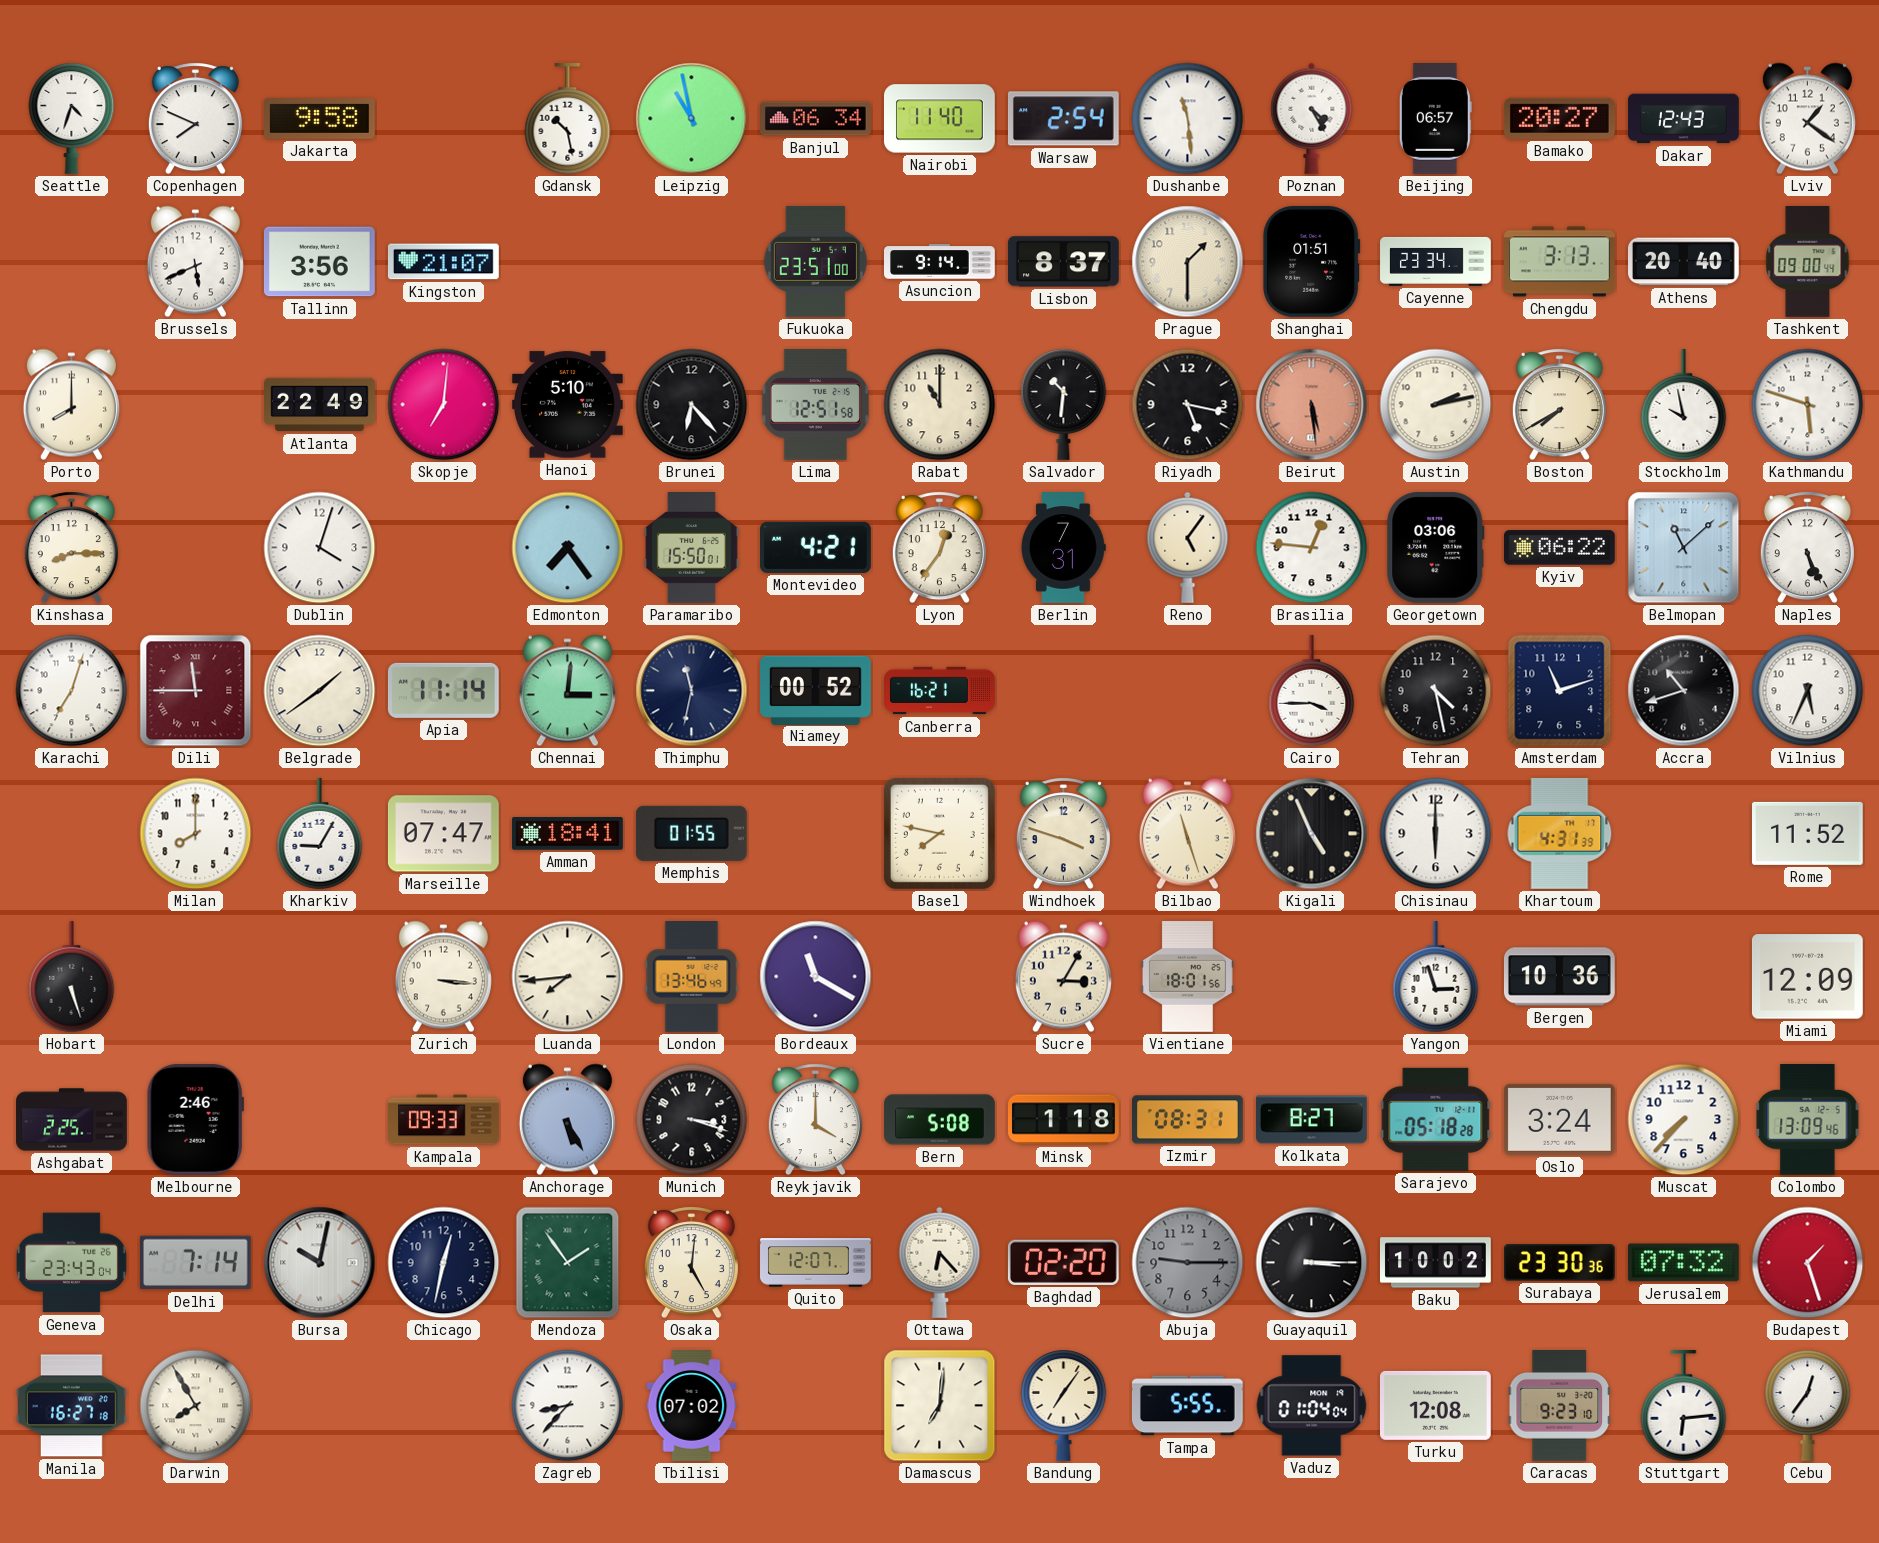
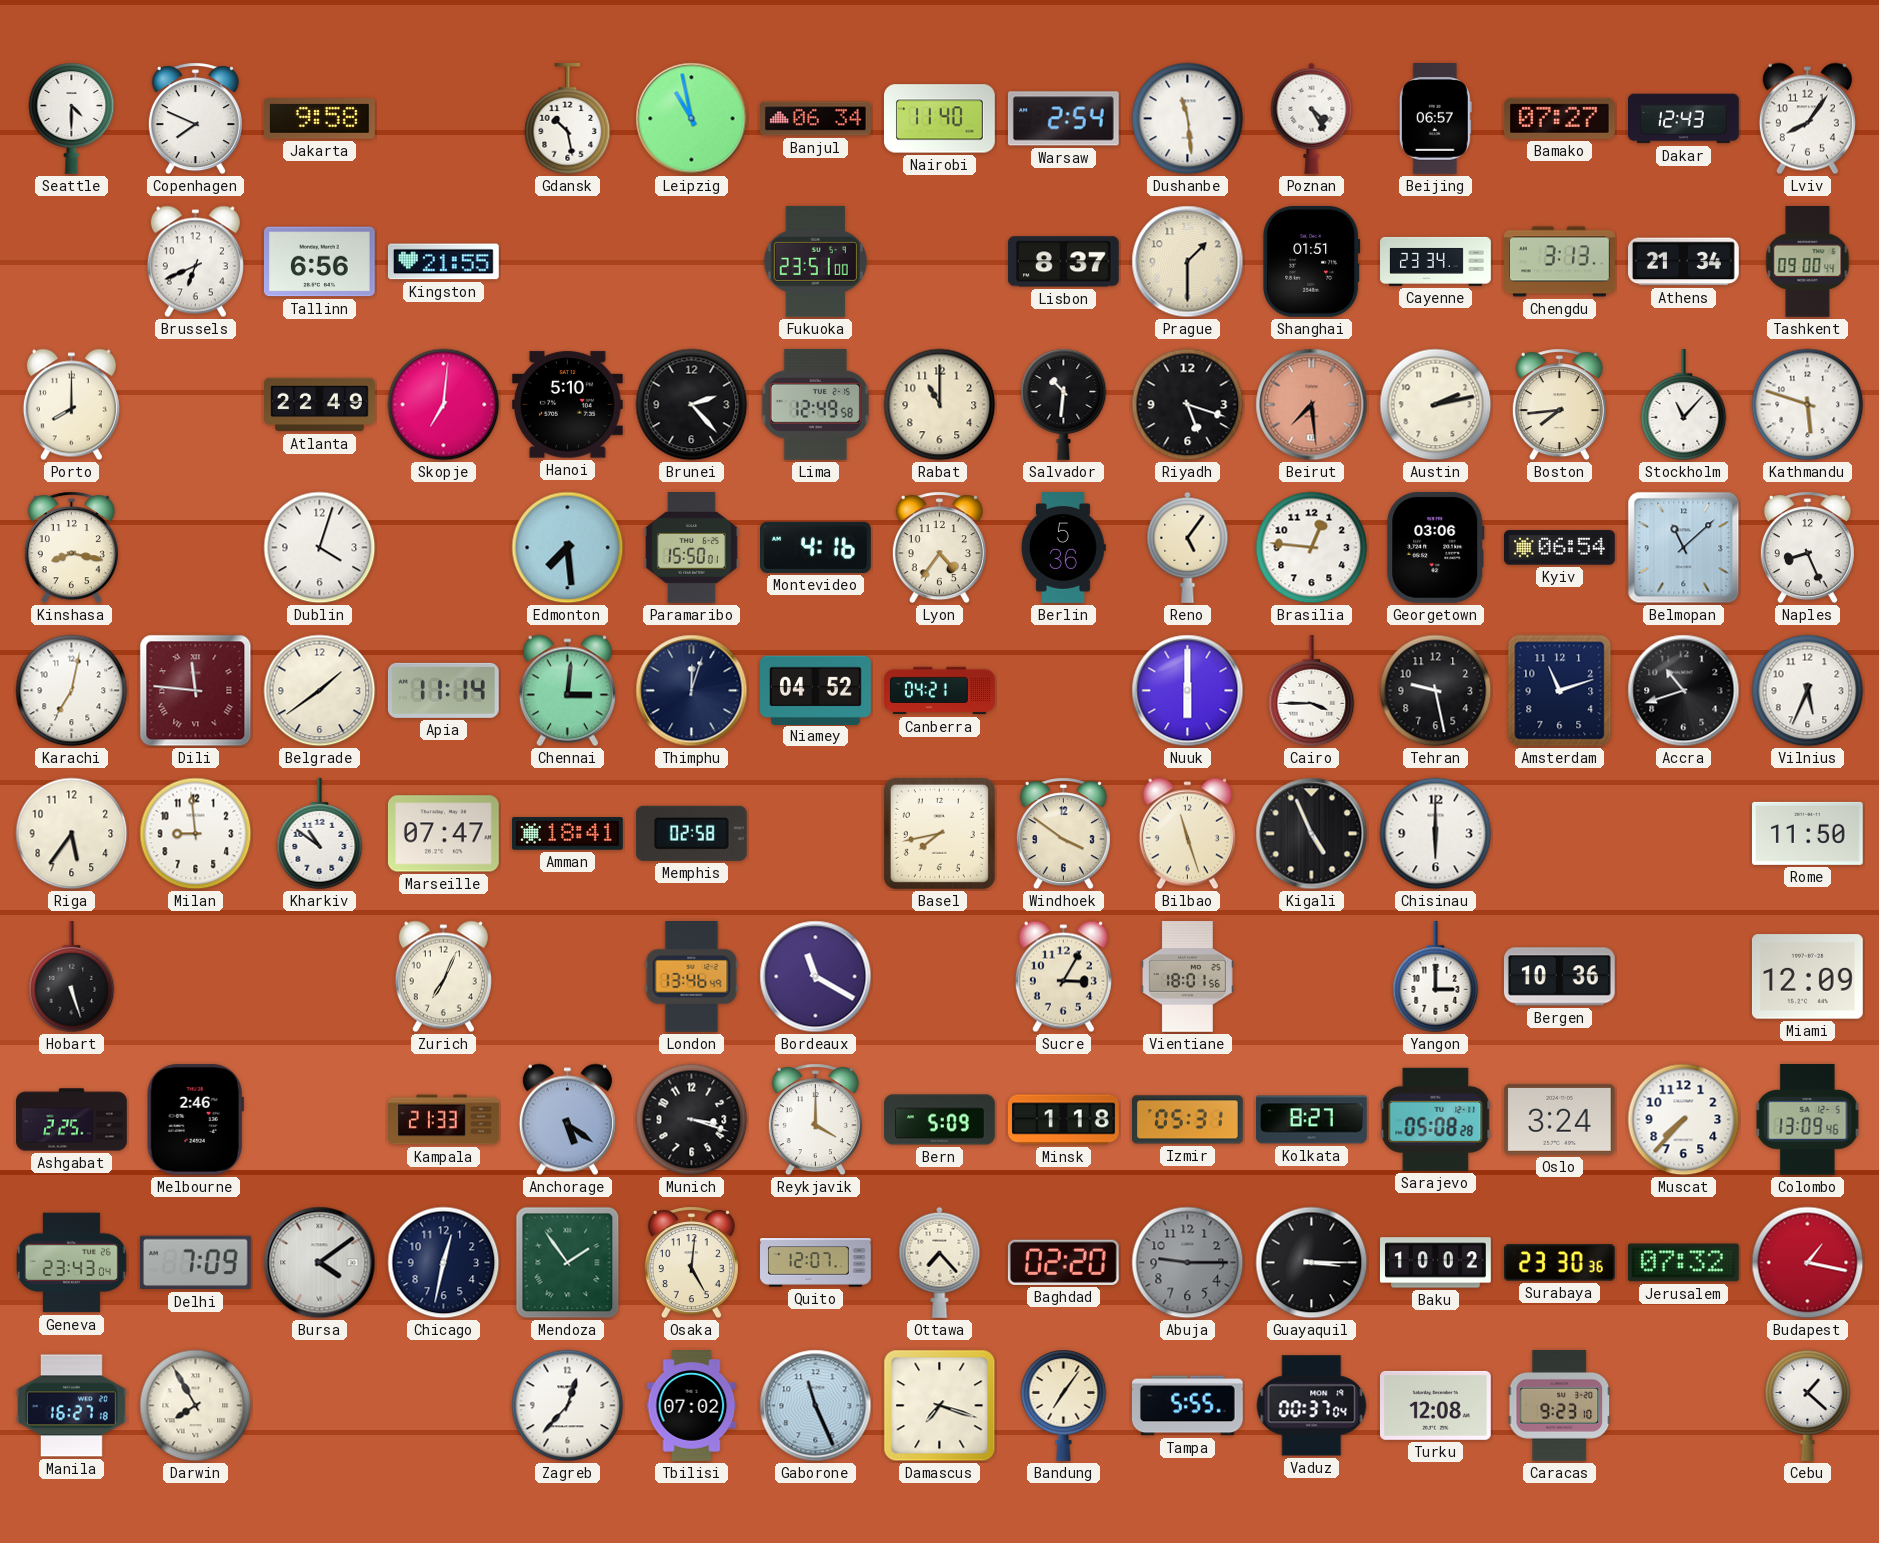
Seattle: 4:33 -> 4:30
Bamako: 20:27 -> 07:27
Lviv: 1:21 -> 8:06
Brussels: 5:41 -> 6:41
Tallinn: 3:56 -> 6:56
Kingston: 21:07 -> 21:55
Asuncion: 9:14 -> none
Athens: 20:40 -> 21:34
Brunei: 6:23 -> 2:23
Lima: 12:51 -> 12:49
Riyadh: 5:17 -> 5:18
Beirut: 5:29 -> 7:29
Boston: 7:40 -> 7:44
Stockholm: 9:58 -> 11:07
Kinshasa: 8:15 -> 8:17
Edmonton: 7:24 -> 7:29
Montevideo: 4:21 -> 4:16
Lyon: 12:36 -> 4:36
Berlin: 7:31 -> 5:36
Kyiv: 06:22 -> 06:54
Naples: 5:26 -> 8:26
Karachi: 7:03 -> 7:02
Dili: 11:45 -> 11:46
Thimphu: 11:32 -> 12:03
Niamey: 00:52 -> 04:52
Canberra: 16:21 -> 04:21
Nuuk: none -> 6:00
Tehran: 4:28 -> 9:28
Riga: none -> 5:36
Milan: 8:00 -> 8:59
Kharkiv: 9:05 -> 10:51
Memphis: 01:55 -> 02:58
Basel: 7:47 -> 7:43
Windhoek: 3:48 -> 3:51
Khartoum: 4:31 -> none
Rome: 11:52 -> 11:50
Zurich: 3:16 -> 7:04
Luanda: 7:44 -> none
Yangon: 2:57 -> 3:00
Kampala: 09:33 -> 21:33
Anchorage: 5:25 -> 5:21
Bern: 5:08 -> 5:09
Izmir: 08:31 -> 05:31
Sarajevo: 05:18 -> 05:08
Delhi: 7:14 -> 7:09
Bursa: 10:02 -> 4:09
Ottawa: 6:23 -> 7:23
Budapest: 1:27 -> 1:17
Zagreb: 8:37 -> 12:37
Gaborone: none -> 11:26
Damascus: 7:01 -> 7:18
Vaduz: 01:04 -> 00:37
Stuttgart: 6:14 -> none
Cebu: 12:36 -> 1:22
